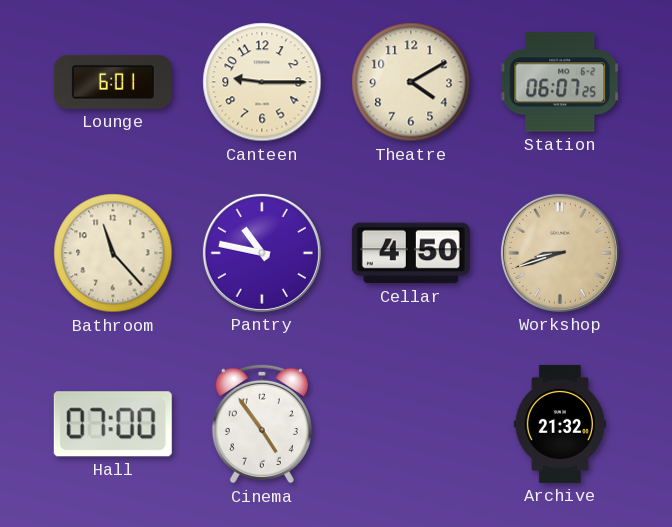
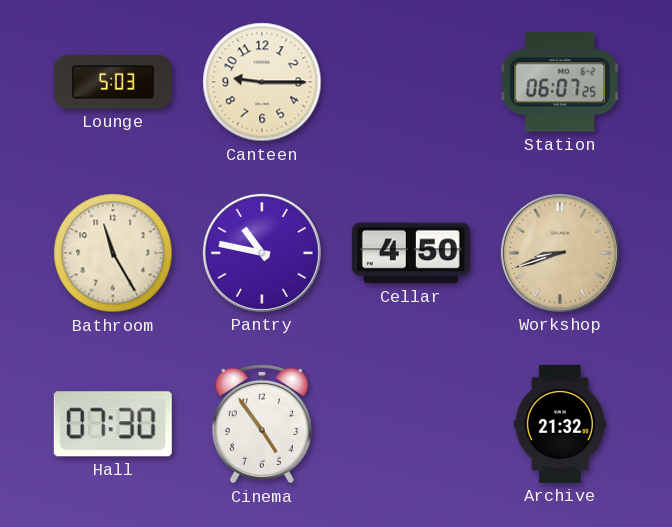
Lounge: 6:01 -> 5:03
Theatre: 4:10 -> none
Bathroom: 11:23 -> 11:25
Hall: 07:00 -> 07:30
